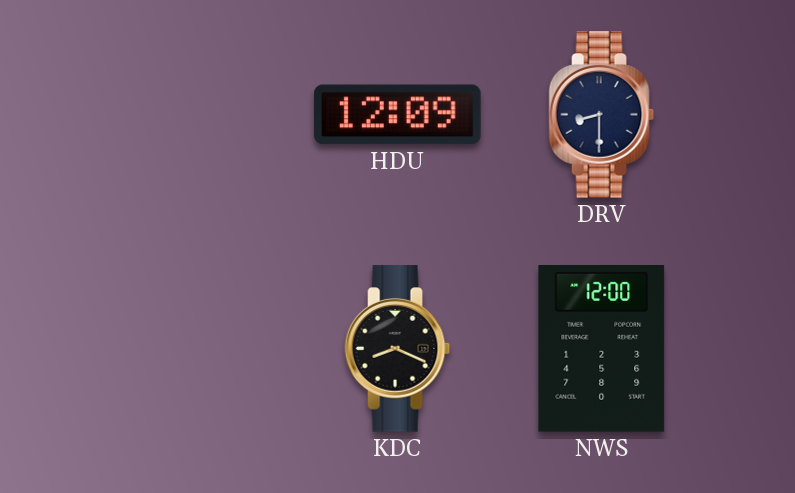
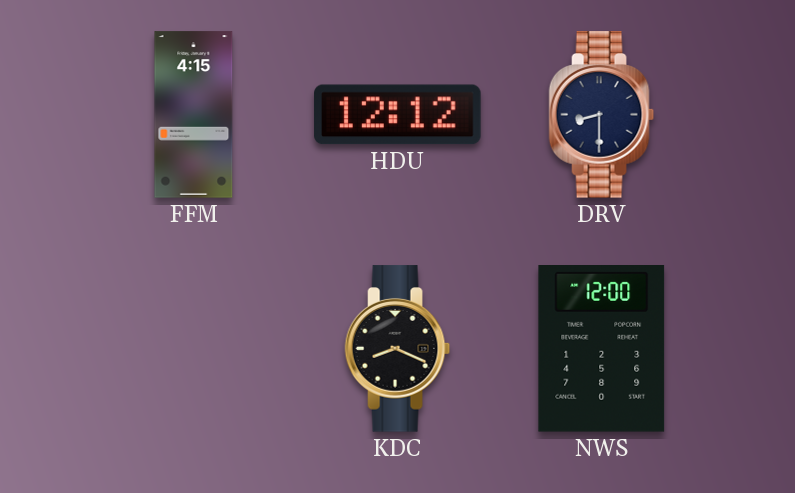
FFM: none -> 4:15
HDU: 12:09 -> 12:12
